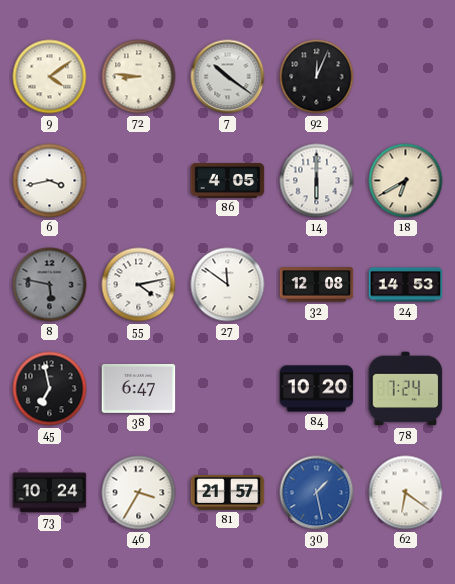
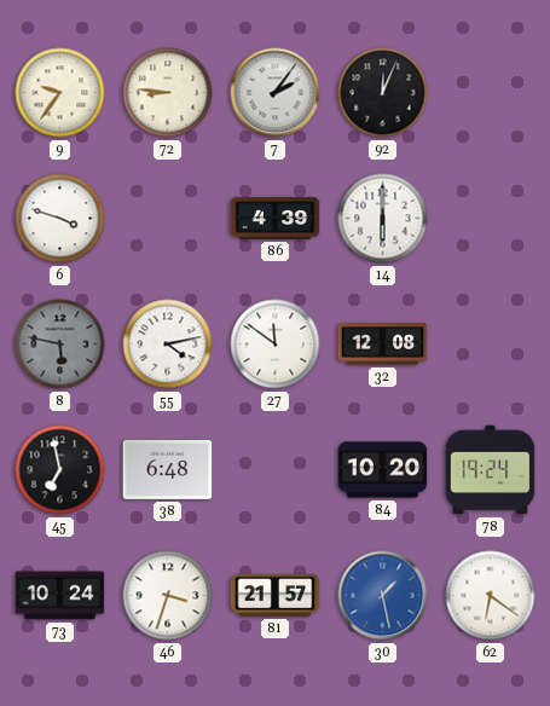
9: 4:09 -> 9:36
7: 10:21 -> 2:06
6: 3:43 -> 3:48
86: 4:05 -> 4:39
18: 6:40 -> none
24: 14:53 -> none
38: 6:47 -> 6:48
78: 7:24 -> 19:24
46: 3:35 -> 3:33
